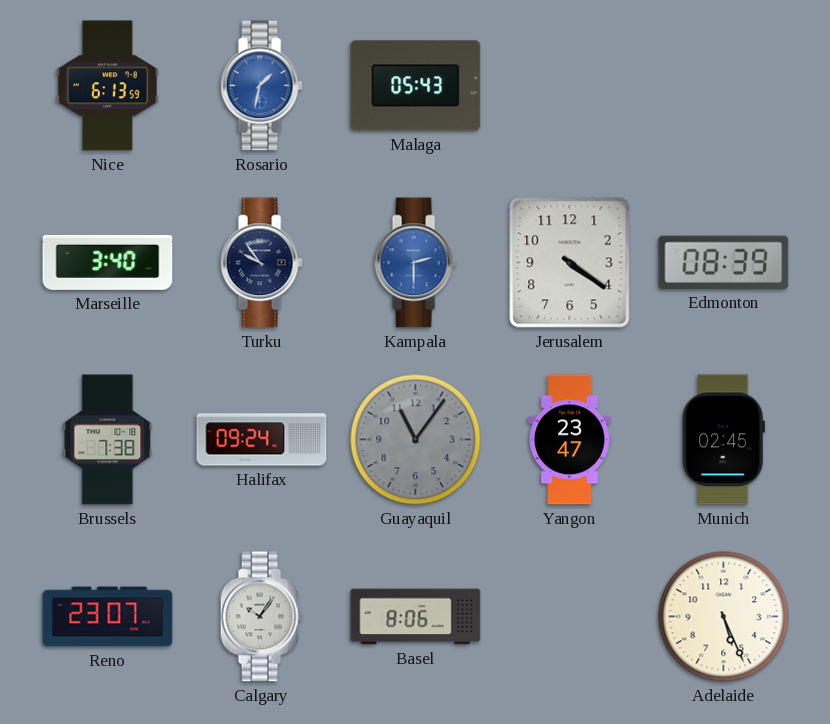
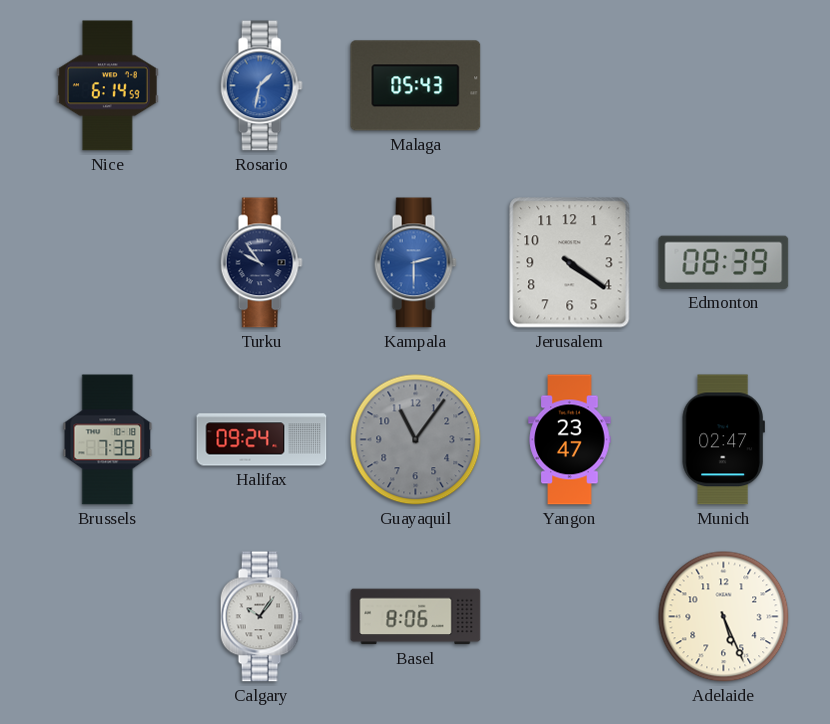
Nice: 6:13 -> 6:14
Marseille: 3:40 -> none
Munich: 02:45 -> 02:47
Reno: 23:07 -> none
